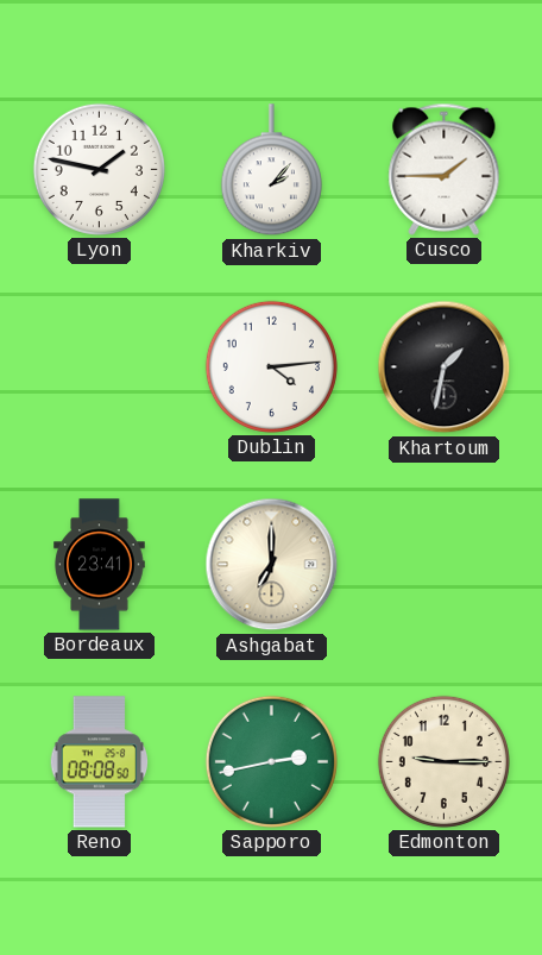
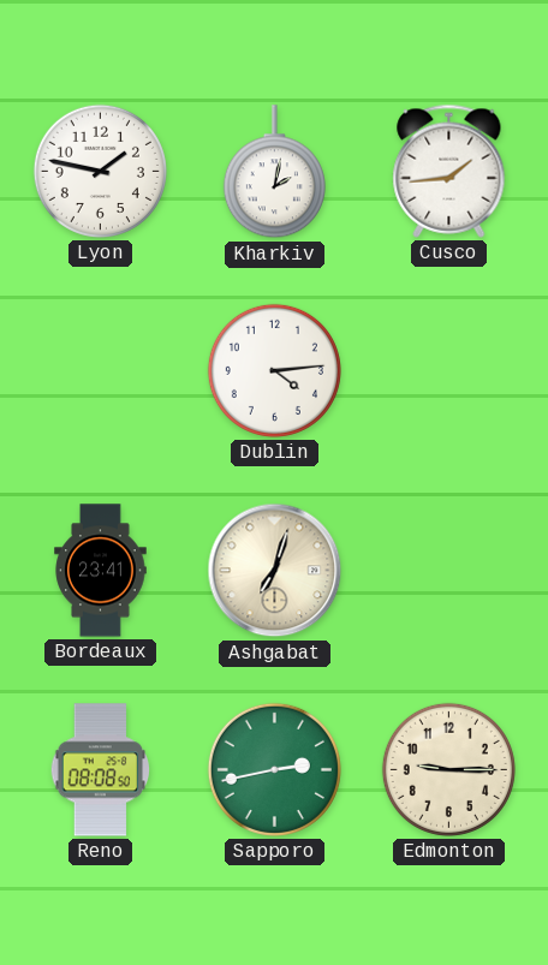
Kharkiv: 2:07 -> 2:02
Cusco: 1:45 -> 1:44
Khartoum: 1:32 -> none
Ashgabat: 7:00 -> 7:03
